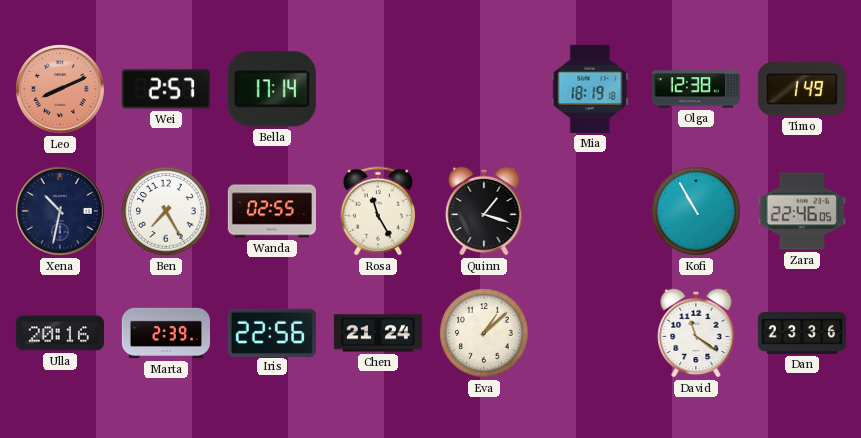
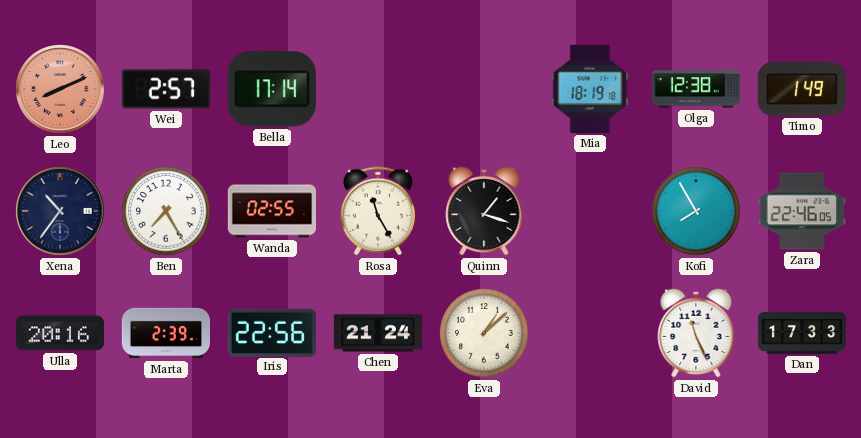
Xena: 10:32 -> 10:36
Kofi: 10:55 -> 7:55
David: 11:21 -> 11:26
Dan: 23:36 -> 17:33
